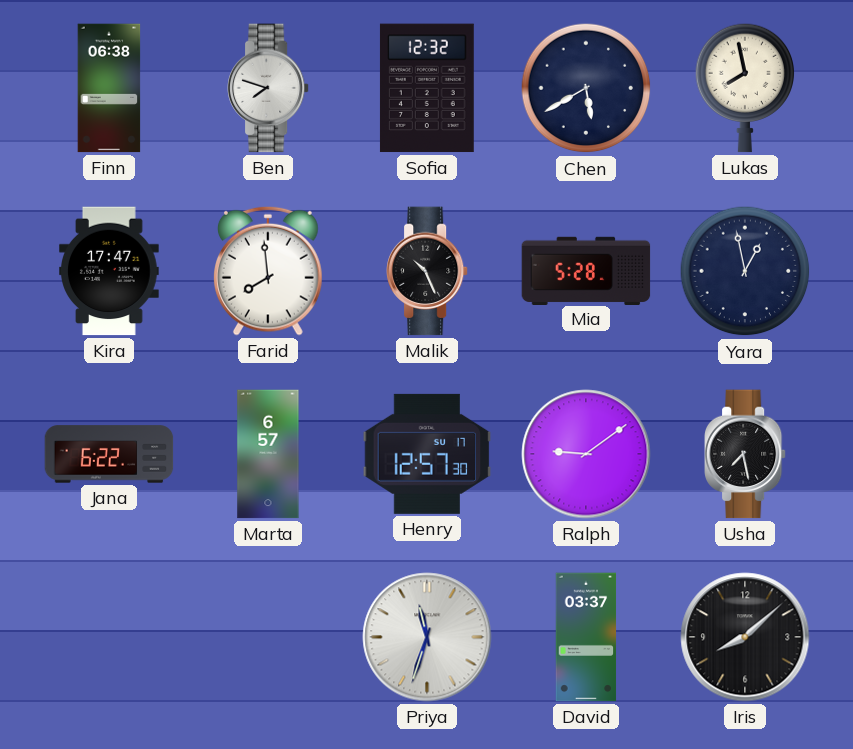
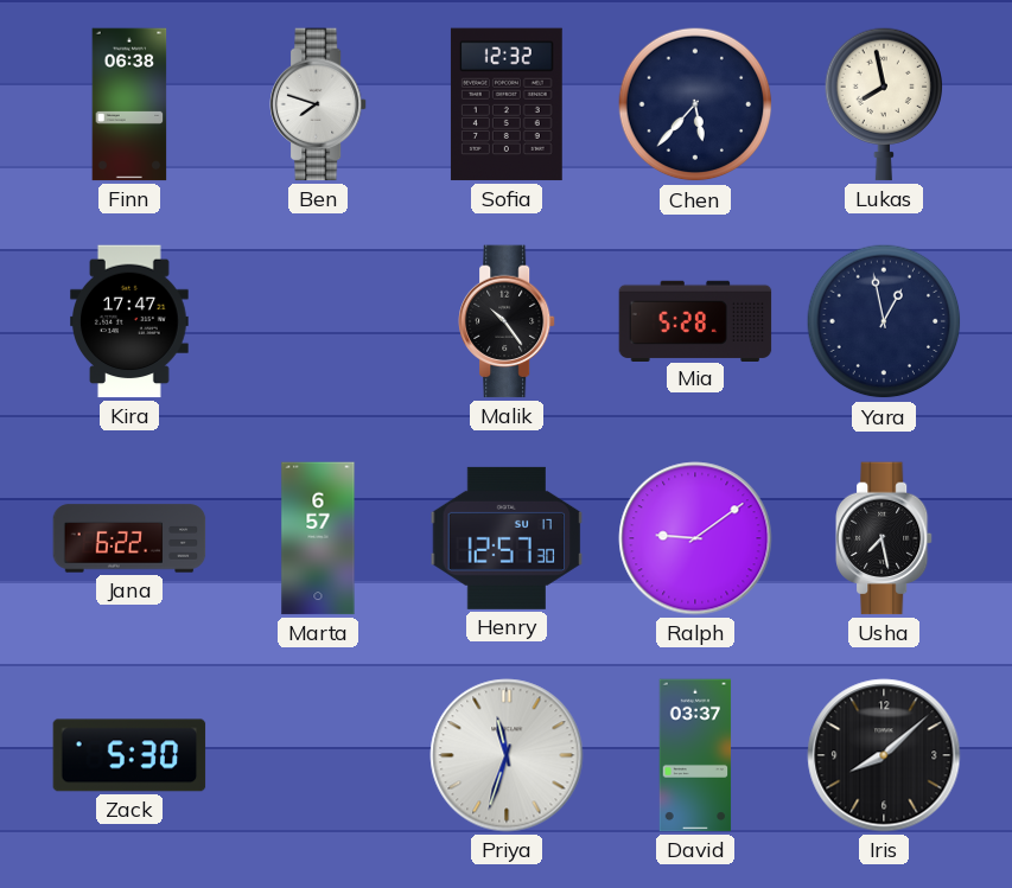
Chen: 5:40 -> 5:37
Farid: 7:59 -> none
Malik: 10:26 -> 10:24
Zack: none -> 5:30
